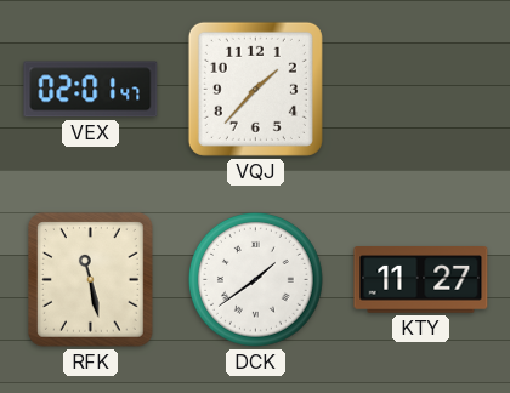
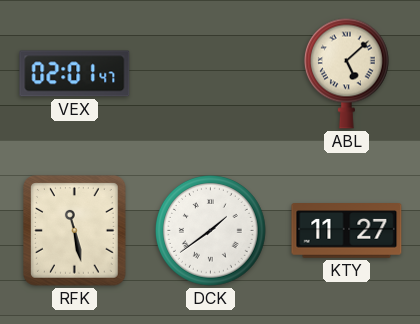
VQJ: 1:37 -> none
ABL: none -> 5:08
